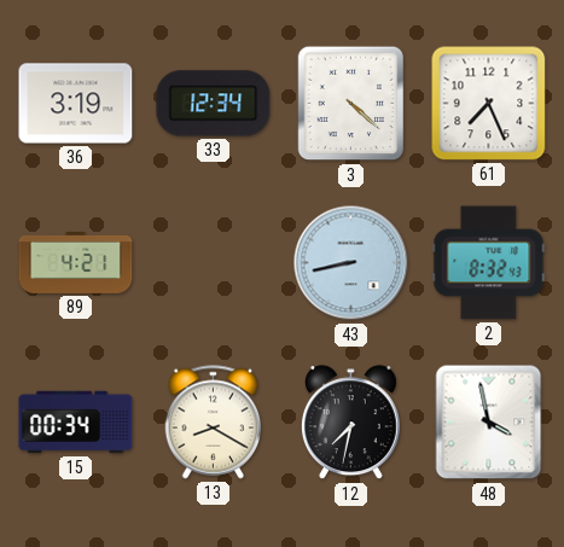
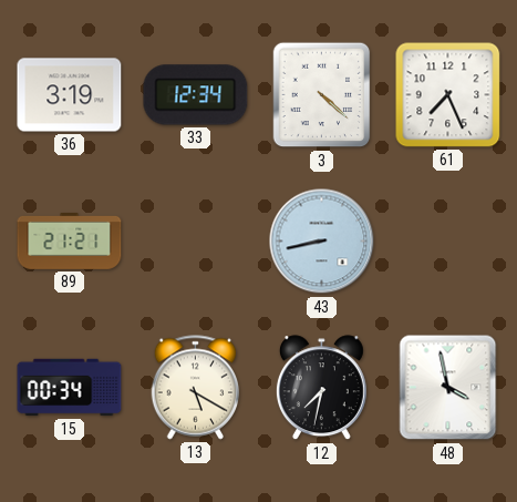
89: 4:21 -> 21:21
2: 8:32 -> none
13: 8:20 -> 5:20
